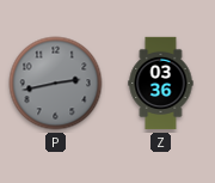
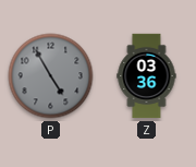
P: 2:43 -> 4:55
